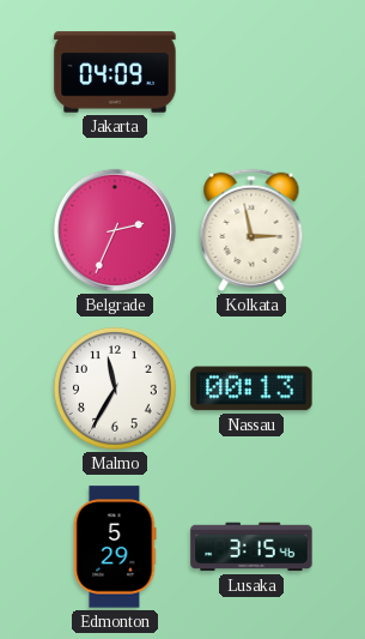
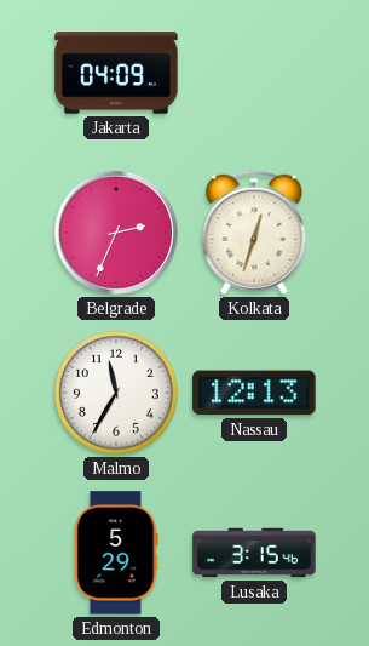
Kolkata: 2:58 -> 12:33
Nassau: 00:13 -> 12:13
